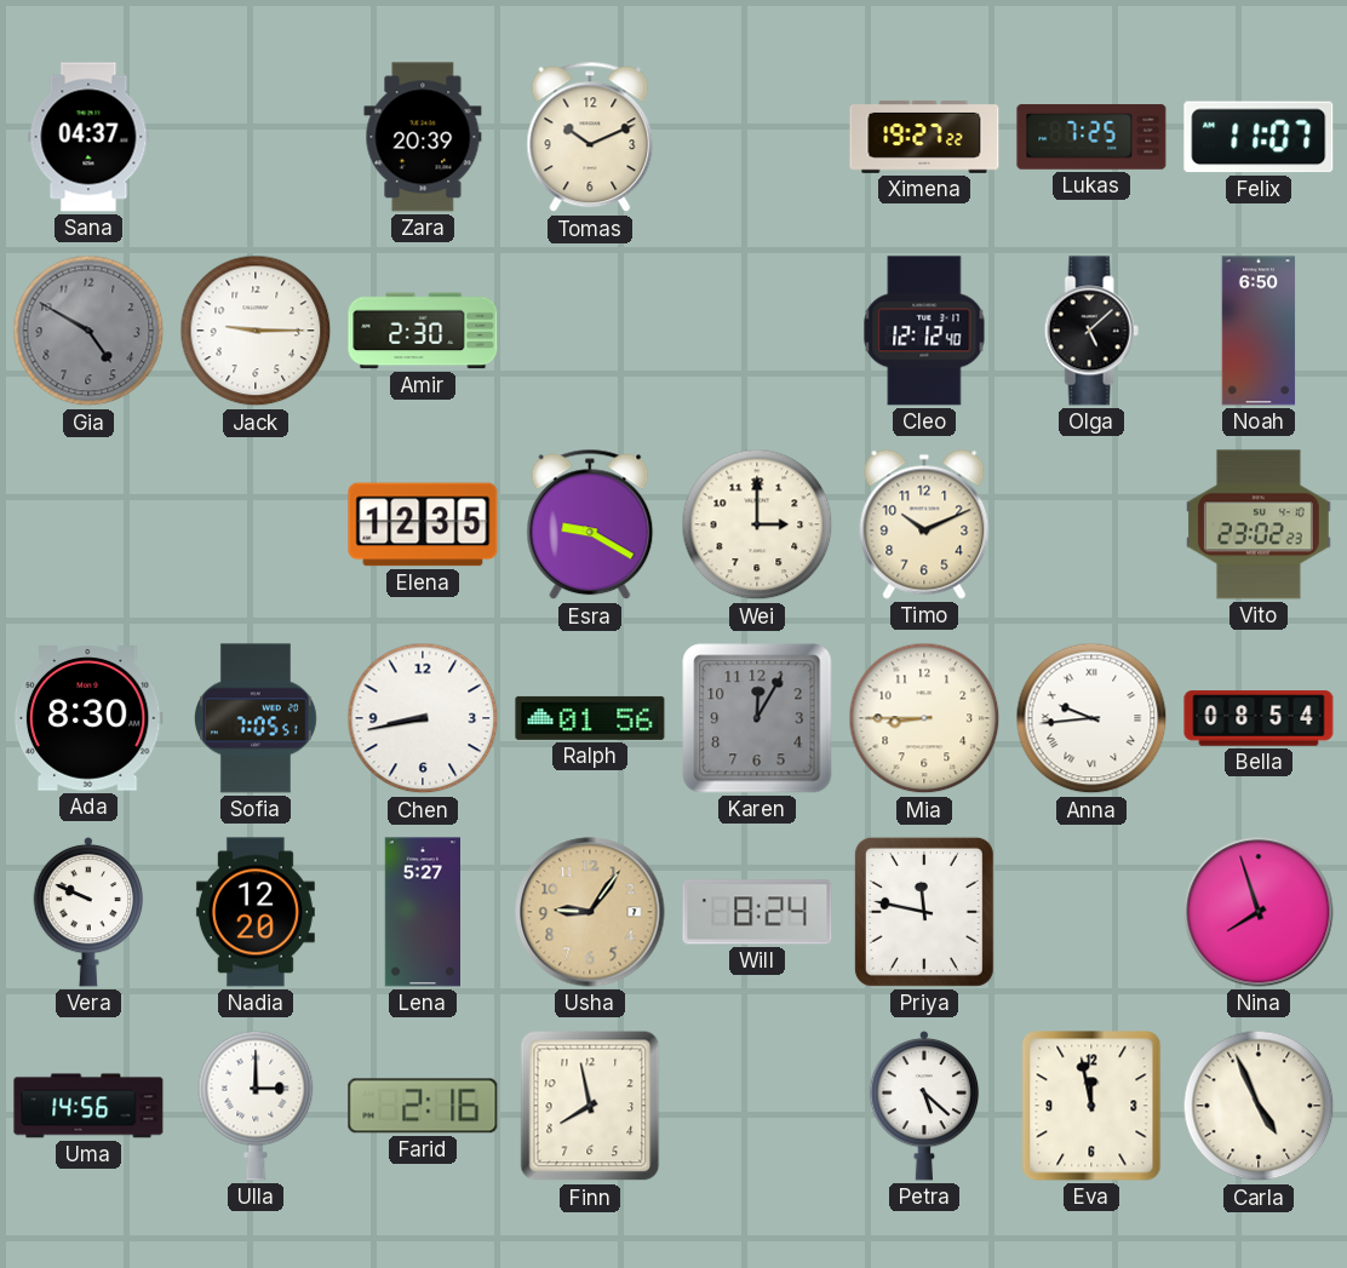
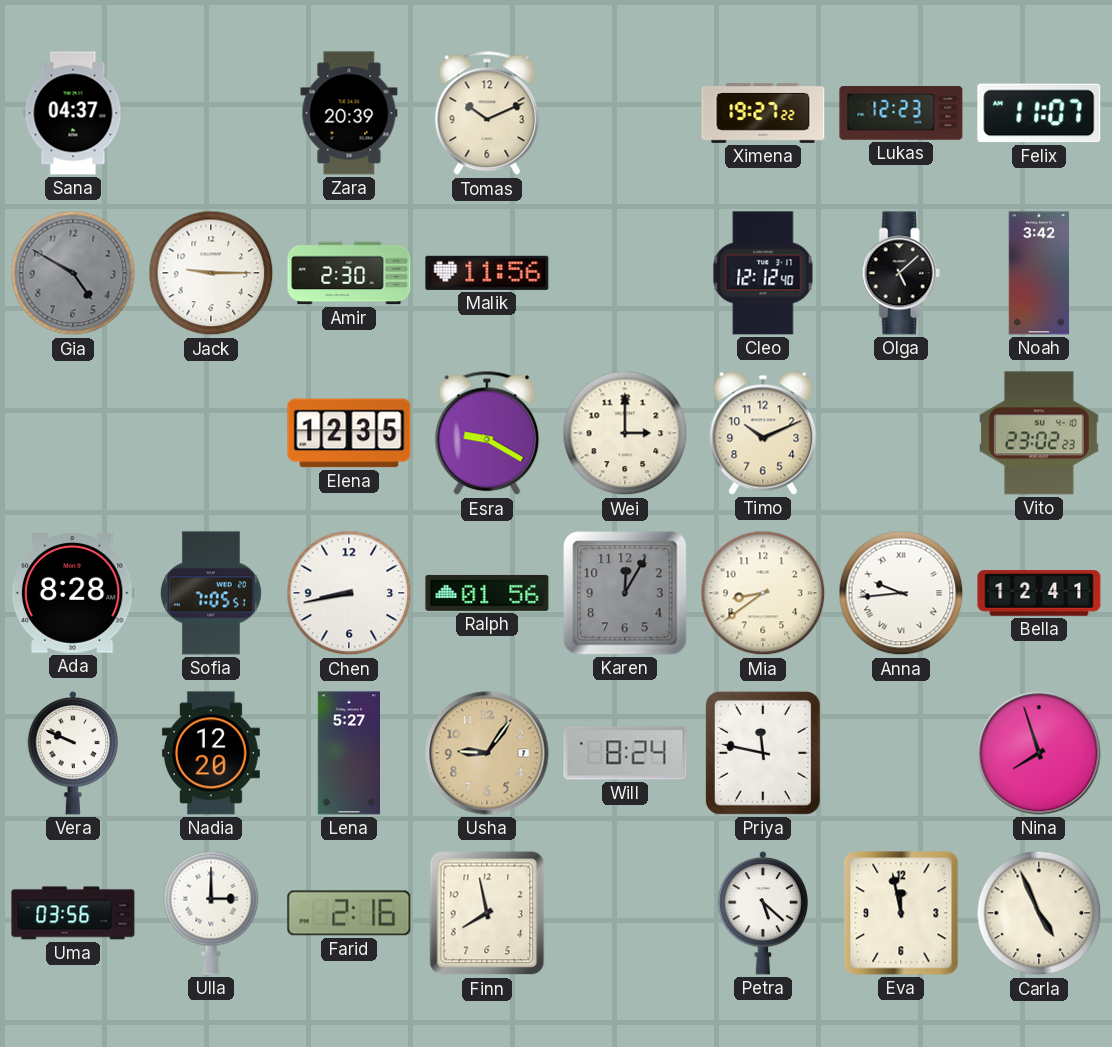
Lukas: 7:25 -> 12:23
Malik: none -> 11:56
Noah: 6:50 -> 3:42
Ada: 8:30 -> 8:28
Mia: 8:45 -> 8:39
Bella: 08:54 -> 12:41
Uma: 14:56 -> 03:56
